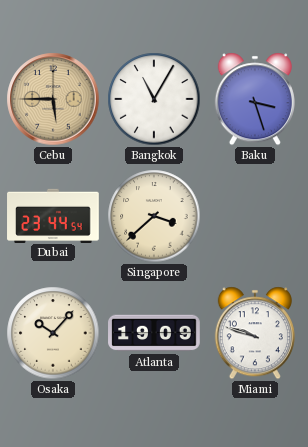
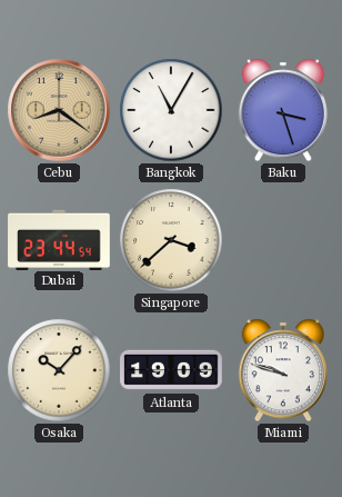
Cebu: 5:45 -> 8:21
